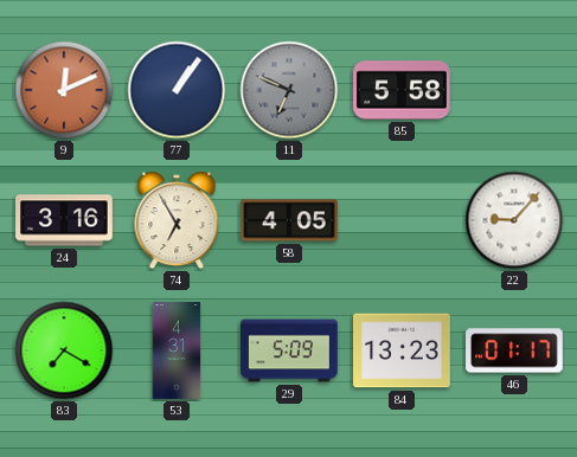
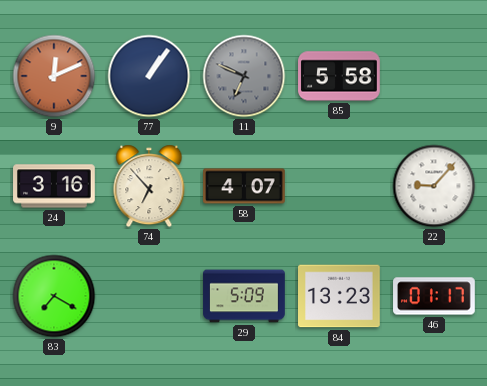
74: 6:55 -> 6:53
58: 4:05 -> 4:07
53: 4:31 -> none
